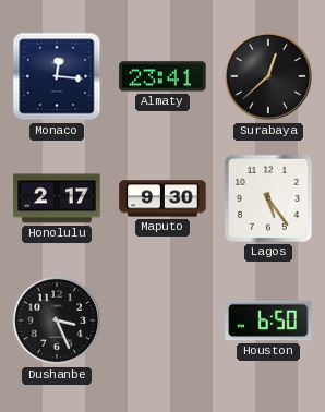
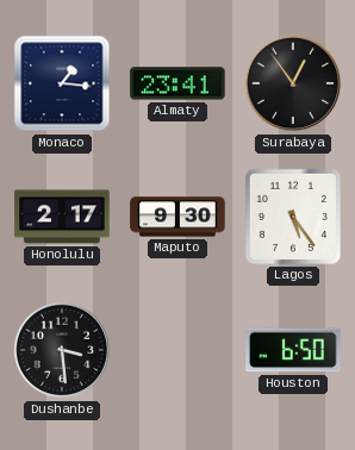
Monaco: 12:16 -> 1:16
Surabaya: 12:38 -> 12:54
Dushanbe: 3:26 -> 3:29
